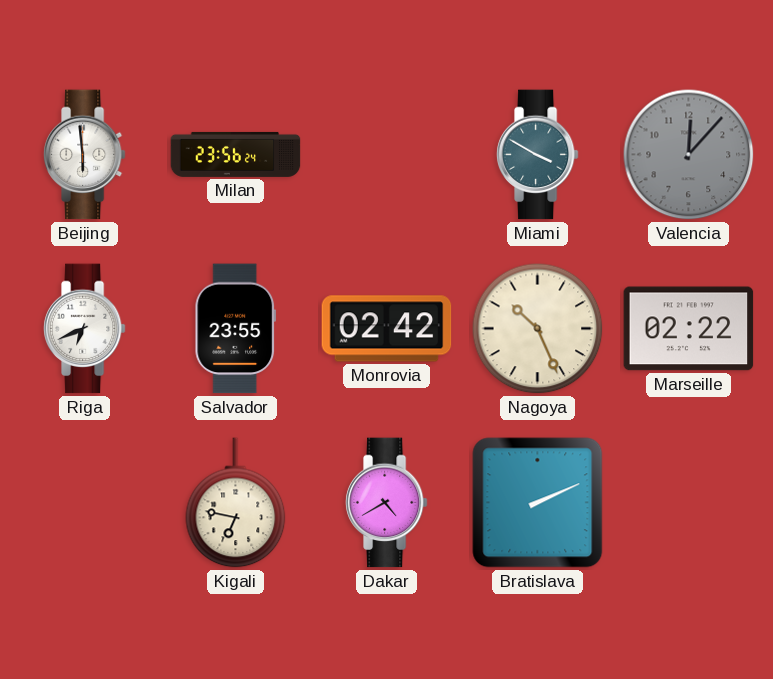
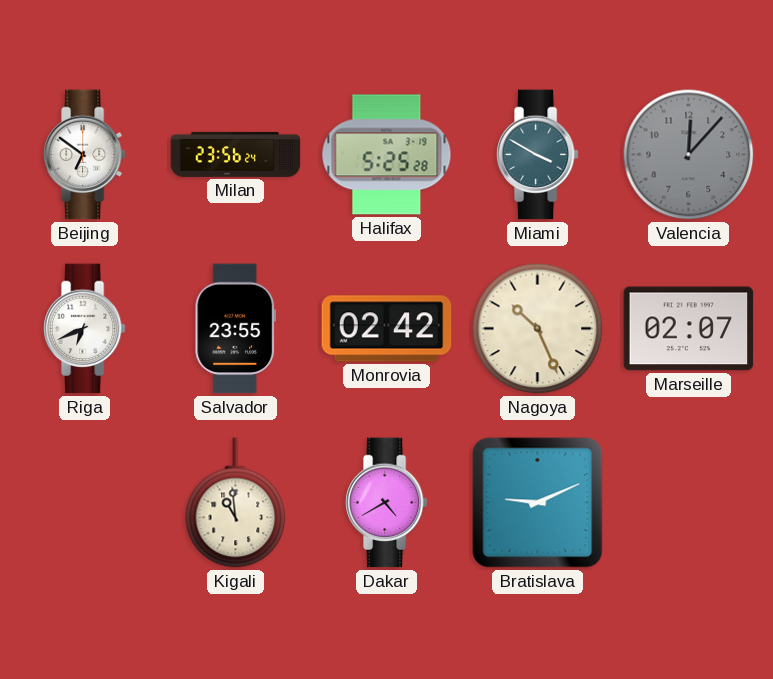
Beijing: 5:59 -> 6:51
Halifax: none -> 5:25
Marseille: 02:22 -> 02:07
Kigali: 6:47 -> 10:59
Bratislava: 2:11 -> 9:11
